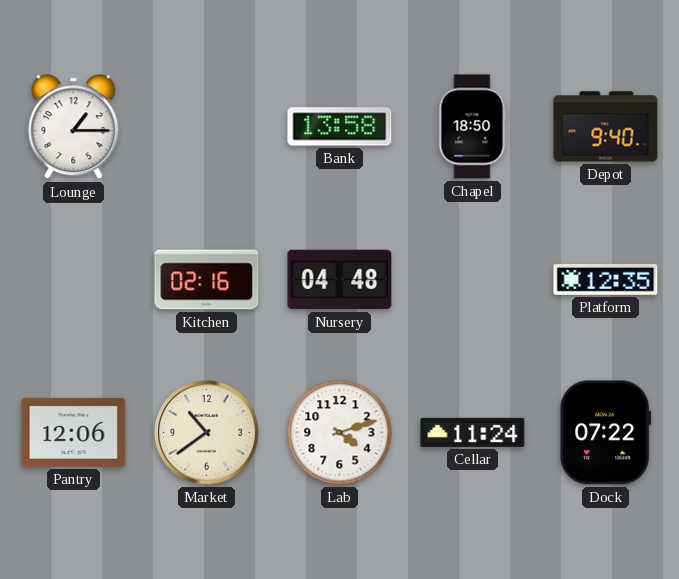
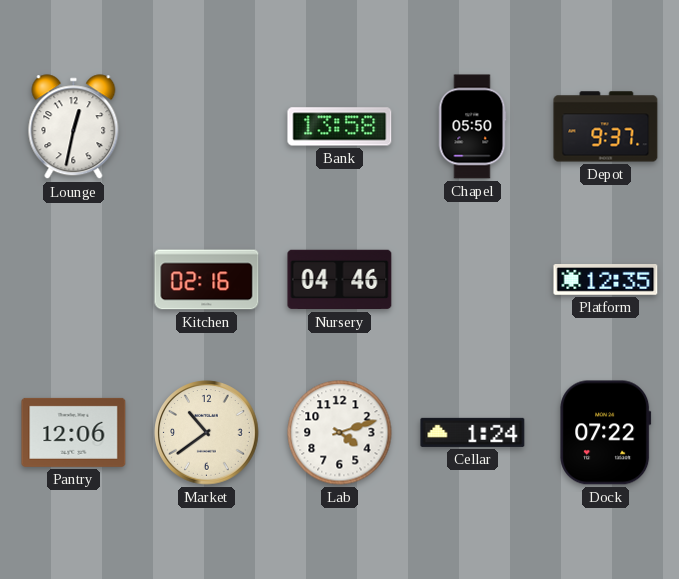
Lounge: 1:15 -> 12:32
Chapel: 18:50 -> 05:50
Depot: 9:40 -> 9:37
Nursery: 04:48 -> 04:46
Cellar: 11:24 -> 1:24
